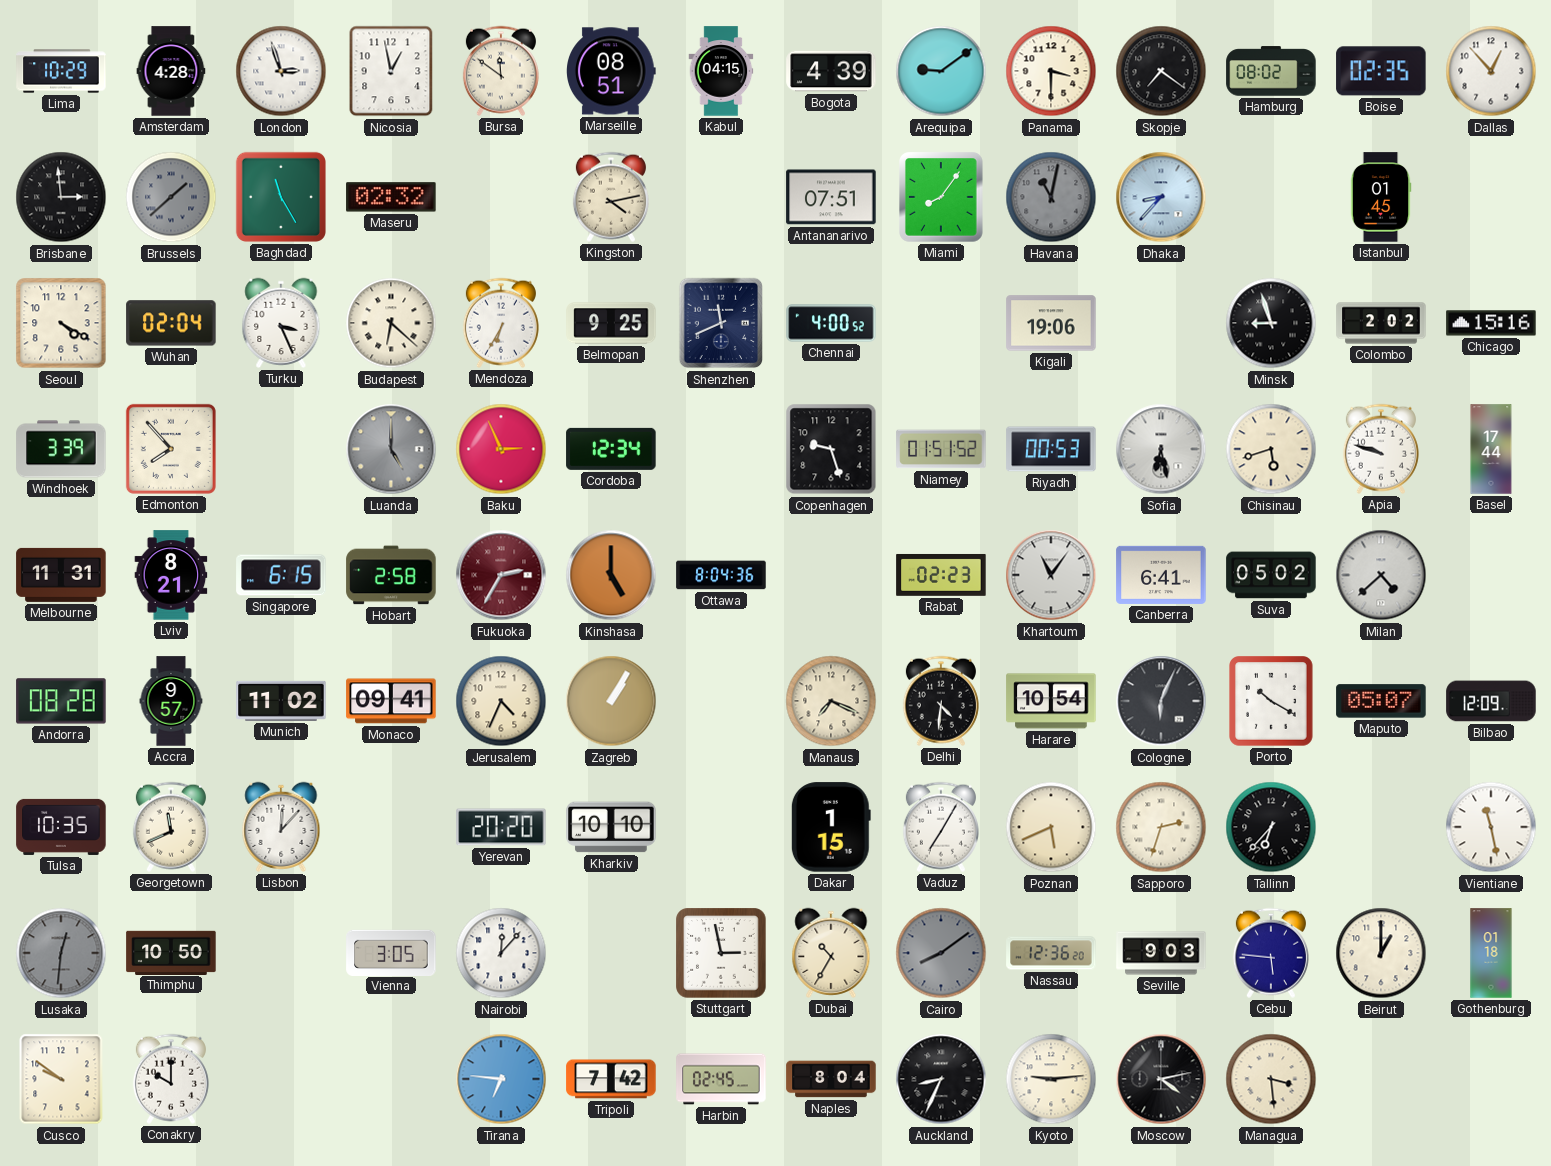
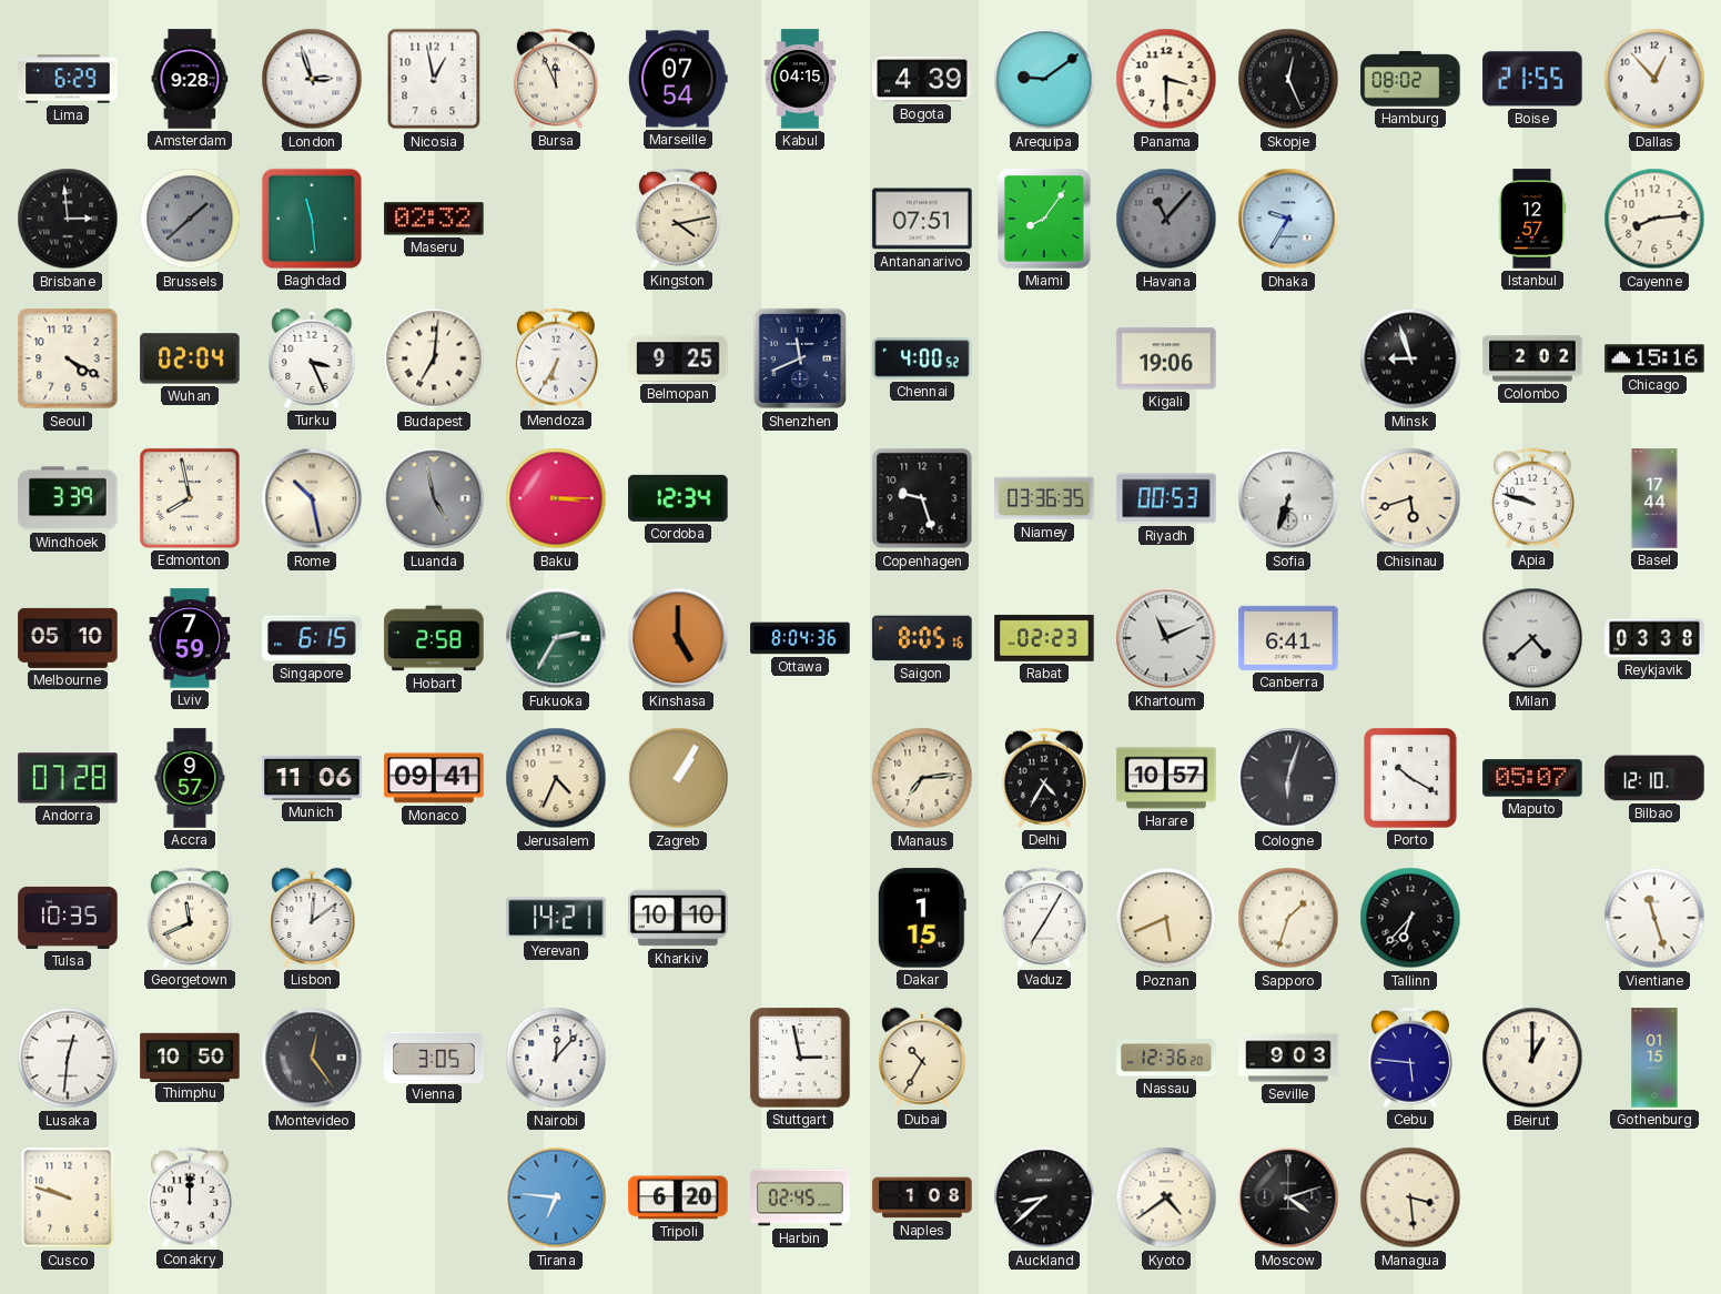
Lima: 10:29 -> 6:29
Amsterdam: 4:28 -> 9:28
Bursa: 11:51 -> 11:56
Marseille: 08:51 -> 07:54
Skopje: 7:21 -> 12:26
Boise: 02:35 -> 21:55
Baghdad: 11:25 -> 11:29
Havana: 11:02 -> 11:07
Dhaka: 8:37 -> 9:35
Istanbul: 01:45 -> 12:57
Cayenne: none -> 8:14
Budapest: 6:22 -> 7:01
Edmonton: 7:53 -> 7:58
Rome: none -> 10:28
Luanda: 5:00 -> 4:58
Baku: 2:56 -> 3:15
Niamey: 01:51 -> 03:36
Sofia: 6:28 -> 6:33
Melbourne: 11:31 -> 05:10
Lviv: 8:21 -> 7:59
Fukuoka dial: burgundy -> green
Saigon: none -> 8:05
Khartoum: 11:06 -> 11:11
Suva: 05:02 -> none
Reykjavik: none -> 03:38
Andorra: 08:28 -> 07:28
Munich: 11:02 -> 11:06
Manaus: 7:19 -> 7:14
Delhi: 4:31 -> 4:35
Harare: 10:54 -> 10:57
Cologne: 6:04 -> 6:03
Bilbao: 12:09 -> 12:10
Lisbon: 12:07 -> 12:09
Yerevan: 20:20 -> 14:21
Sapporo: 2:33 -> 1:33
Vientiane: 11:28 -> 11:27
Lusaka dial: grey -> white
Montevideo: none -> 12:24
Cairo: 8:09 -> none
Gothenburg: 01:18 -> 01:15
Cusco: 9:51 -> 9:48
Conakry: 10:00 -> 12:00
Tripoli: 7:42 -> 6:20
Naples: 8:04 -> 1:08
Auckland: 8:34 -> 8:38
Kyoto: 9:14 -> 4:39
Moscow: 4:13 -> 4:12
